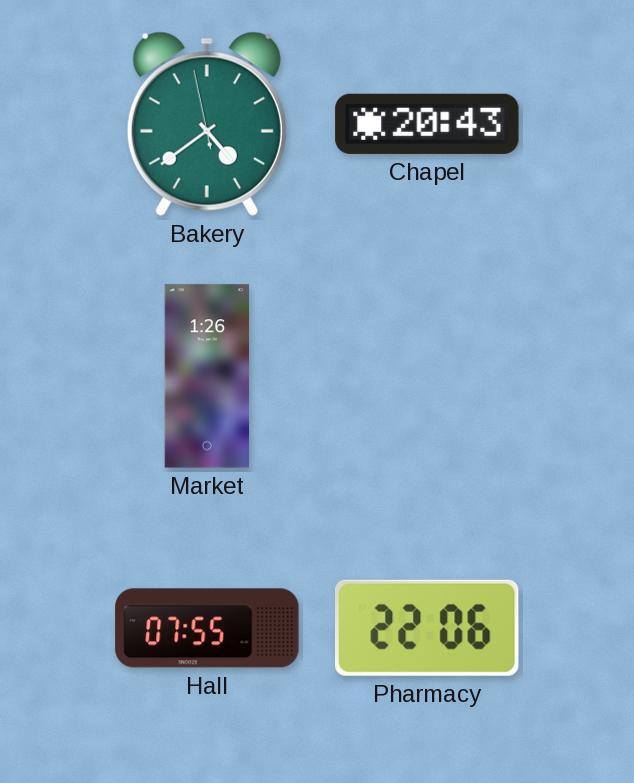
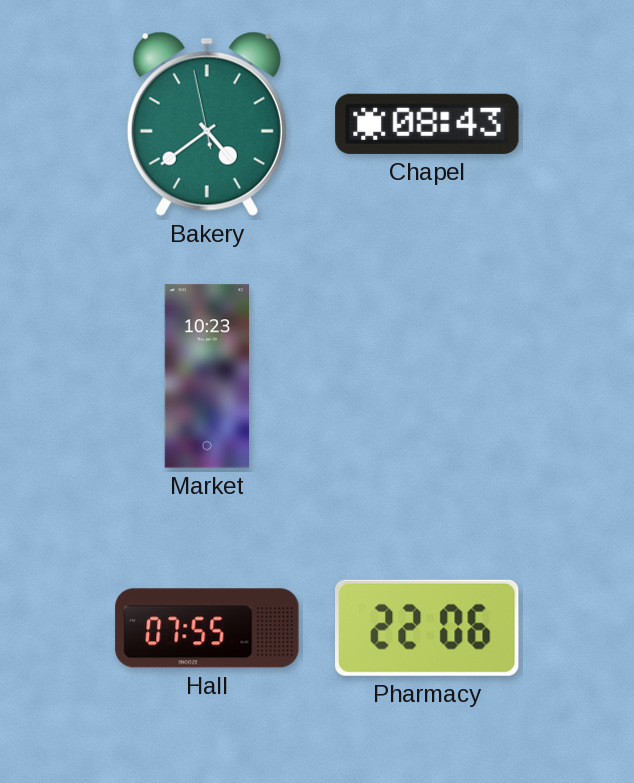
Chapel: 20:43 -> 08:43
Market: 1:26 -> 10:23
